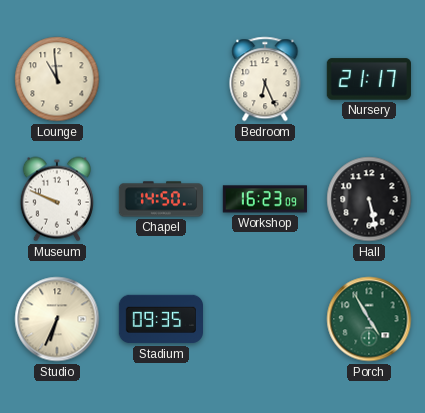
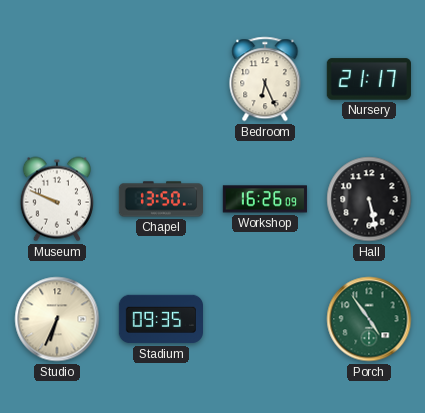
Lounge: 10:59 -> none
Chapel: 14:50 -> 13:50
Workshop: 16:23 -> 16:26
Porch: 4:55 -> 4:54
